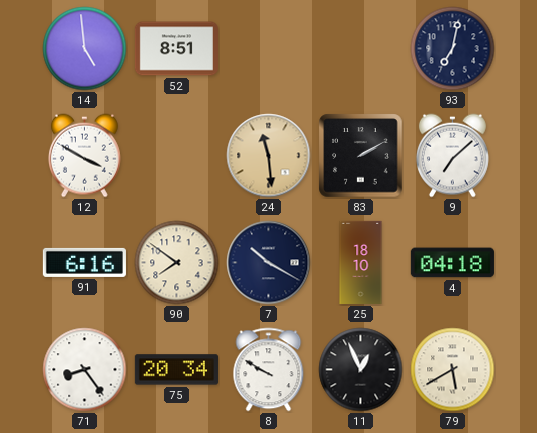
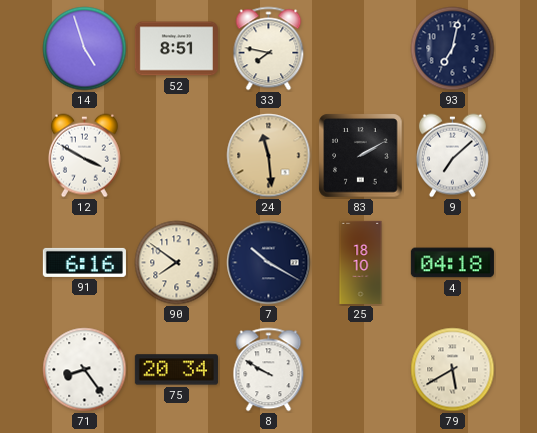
14: 4:59 -> 4:57
33: none -> 7:47
11: 12:56 -> none
